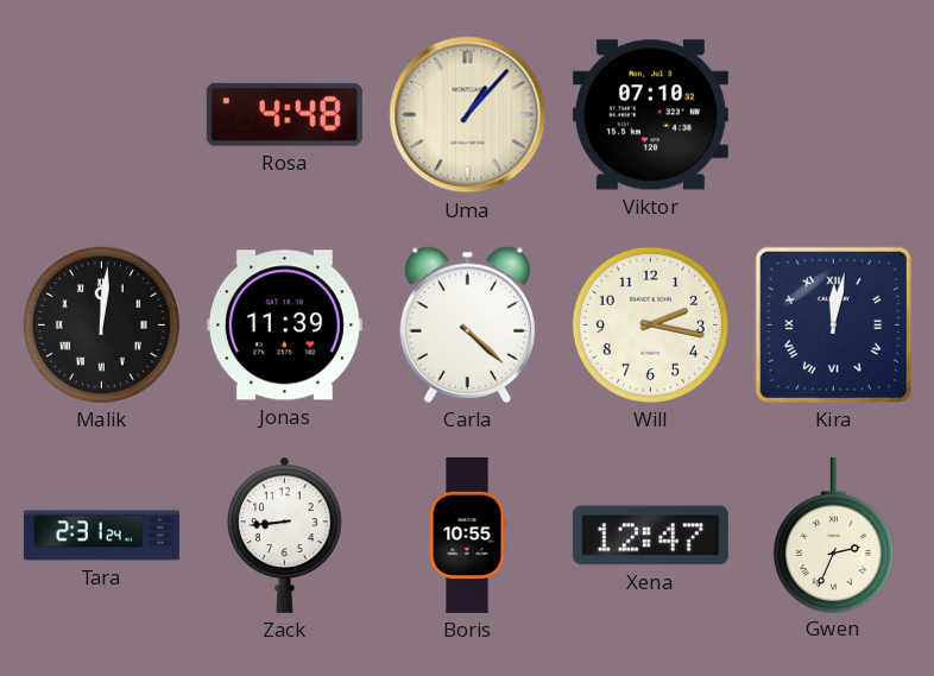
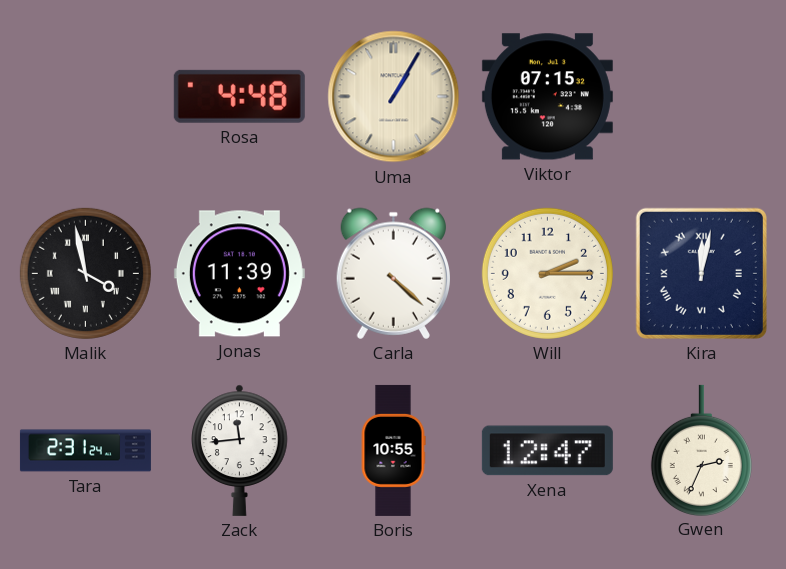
Uma: 1:07 -> 1:05
Viktor: 07:10 -> 07:15
Malik: 12:01 -> 3:58
Will: 2:17 -> 2:15
Zack: 8:44 -> 11:44
